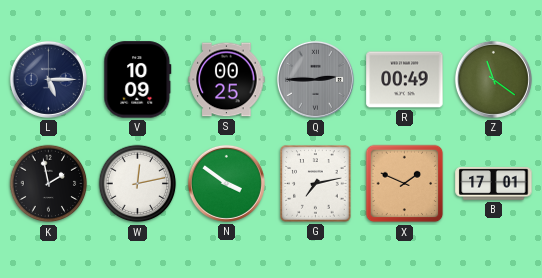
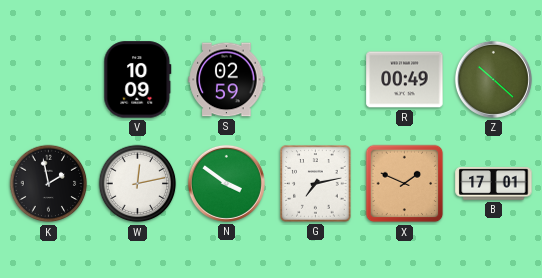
L: 5:15 -> none
S: 00:25 -> 02:59
Q: 2:45 -> none
Z: 11:21 -> 10:22
